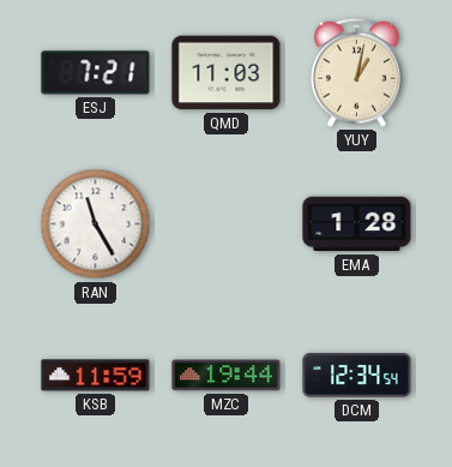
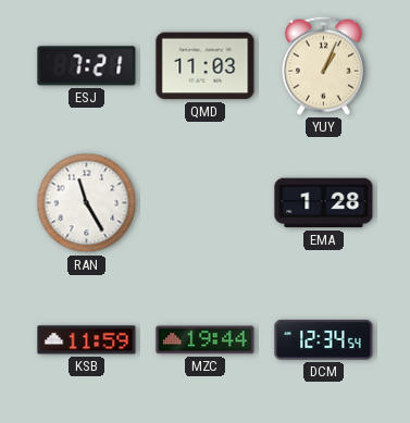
YUY: 1:02 -> 1:04
